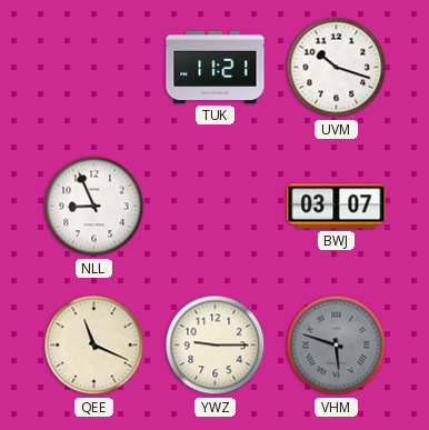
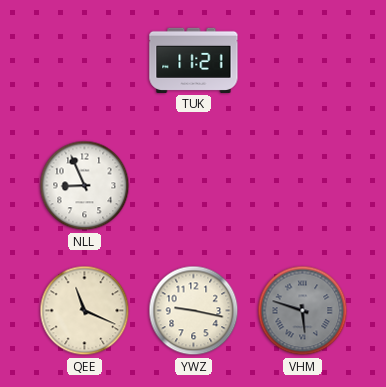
UVM: 10:18 -> none
BWJ: 03:07 -> none
YWZ: 9:15 -> 9:17
